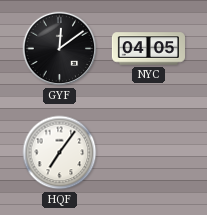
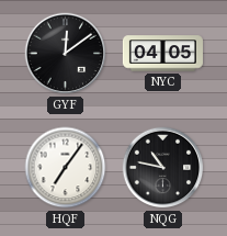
NQG: none -> 10:47
